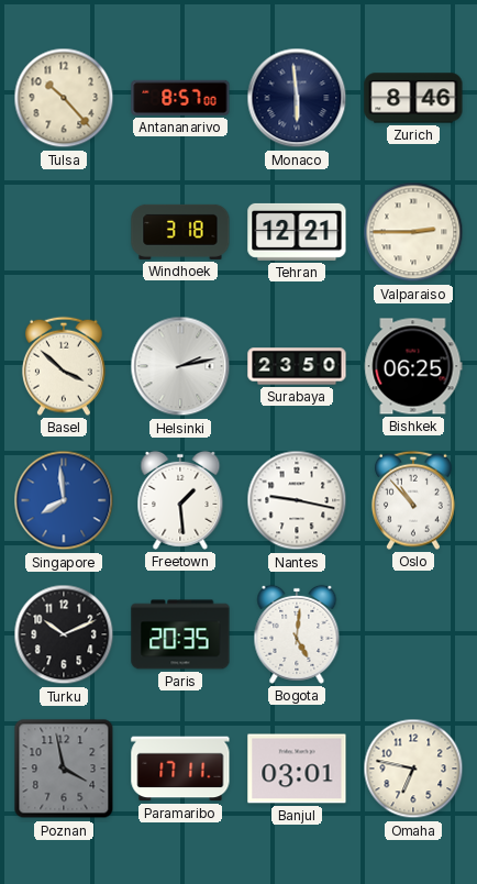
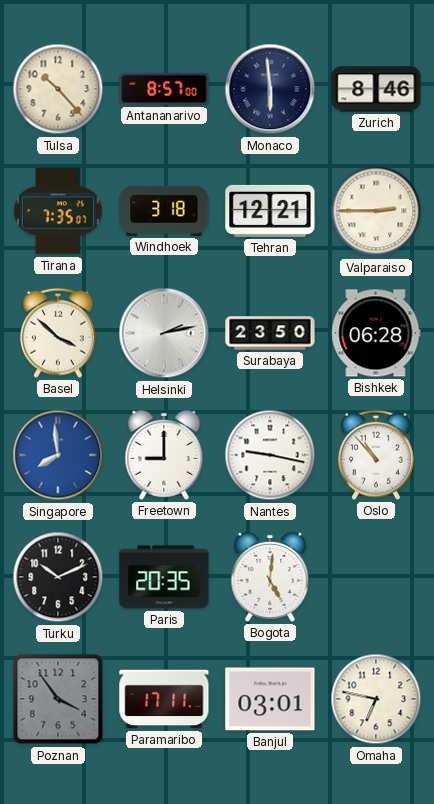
Tirana: none -> 7:35
Bishkek: 06:25 -> 06:28
Freetown: 1:29 -> 9:00
Poznan: 3:58 -> 3:54
